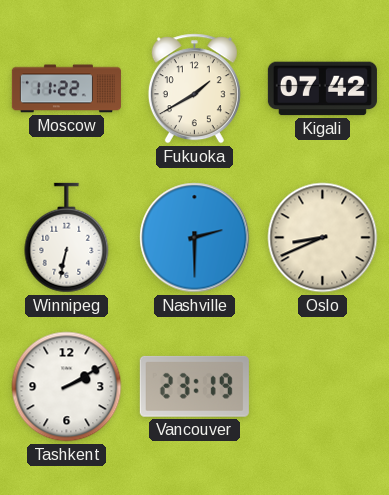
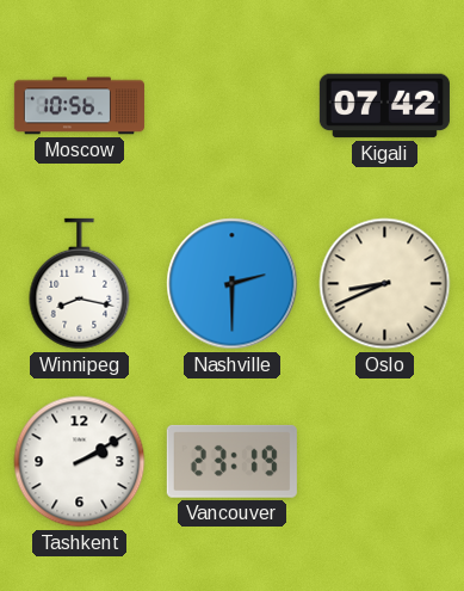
Moscow: 11:22 -> 10:56
Fukuoka: 1:40 -> none
Winnipeg: 6:32 -> 8:17
